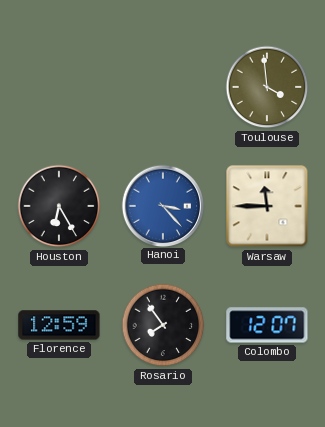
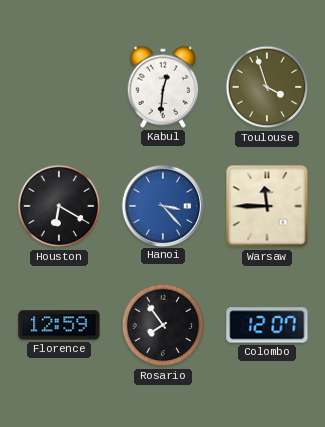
Kabul: none -> 12:31
Toulouse: 3:59 -> 3:57
Houston: 6:25 -> 6:20
